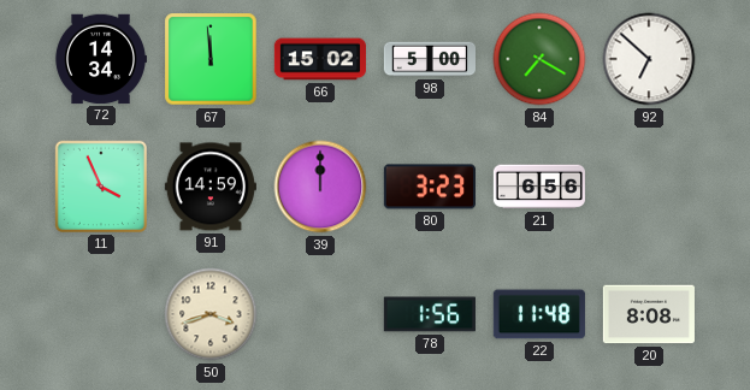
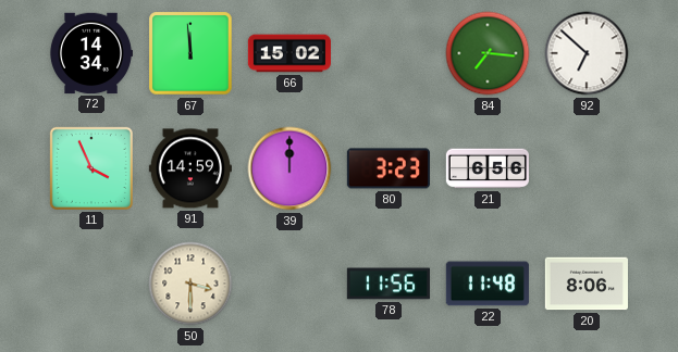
98: 5:00 -> none
84: 7:20 -> 7:16
50: 3:42 -> 3:30
78: 1:56 -> 11:56
20: 8:08 -> 8:06
